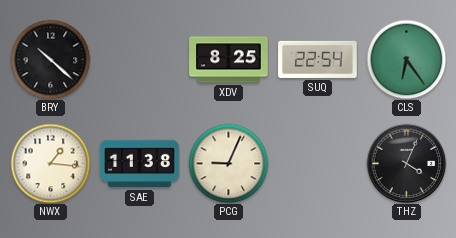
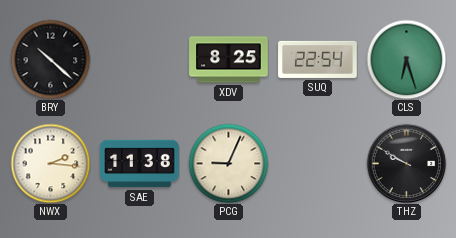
CLS: 6:24 -> 6:27
NWX: 1:16 -> 2:16
THZ: 4:04 -> 9:50
